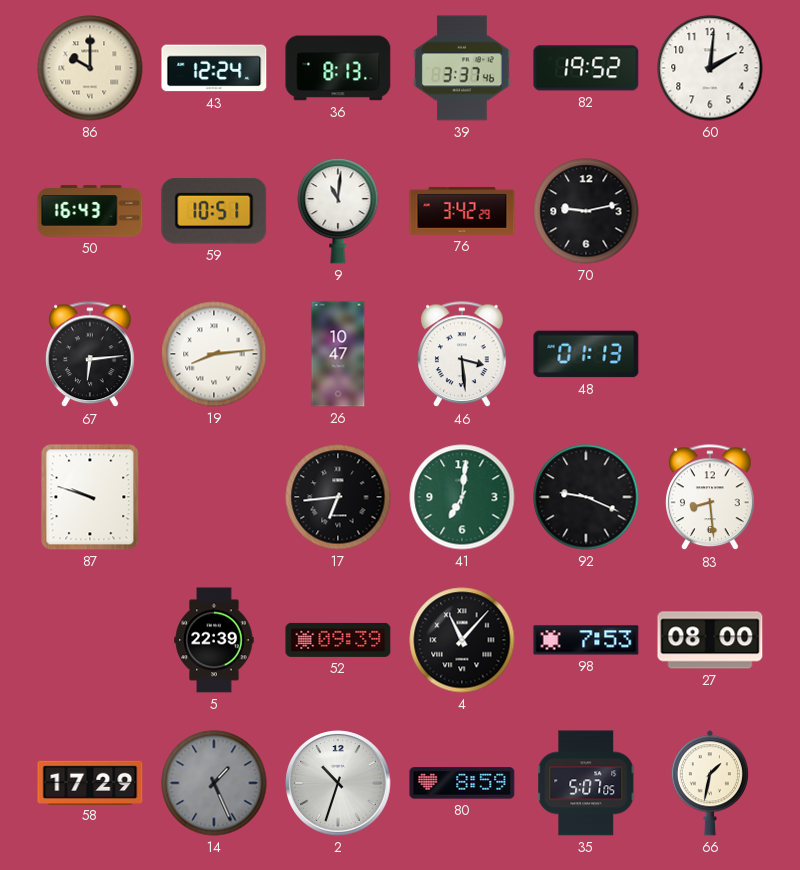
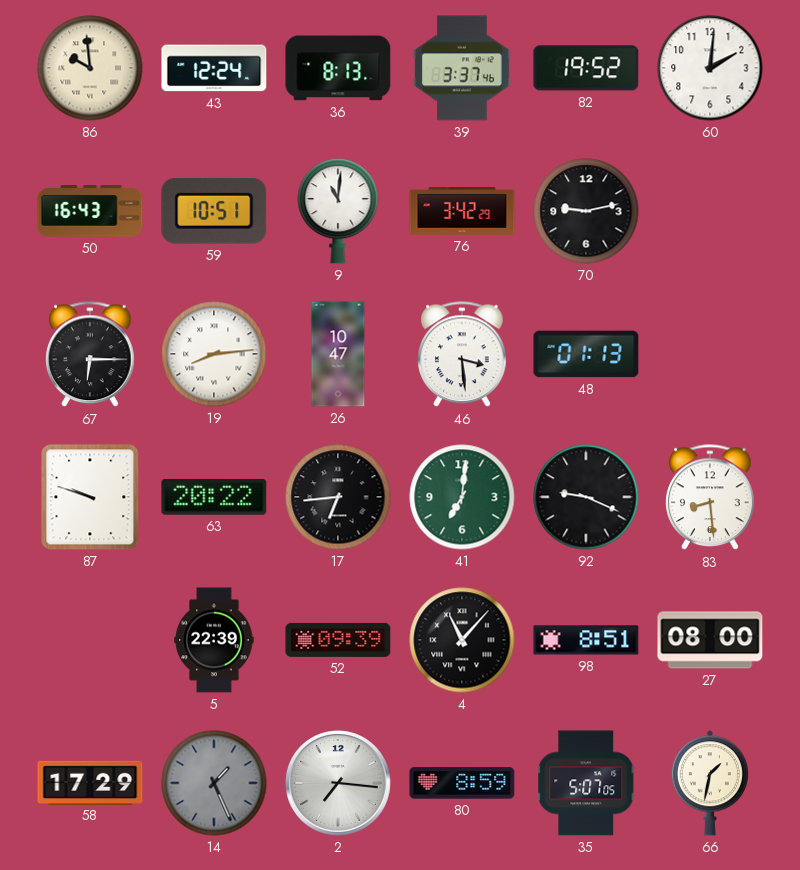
86: 10:00 -> 9:59
67: 6:14 -> 6:15
63: none -> 20:22
98: 7:53 -> 8:51
2: 10:33 -> 7:16
